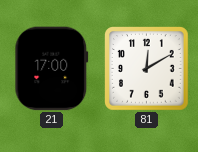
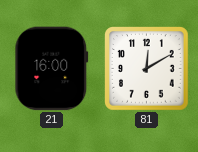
21: 17:00 -> 16:00
